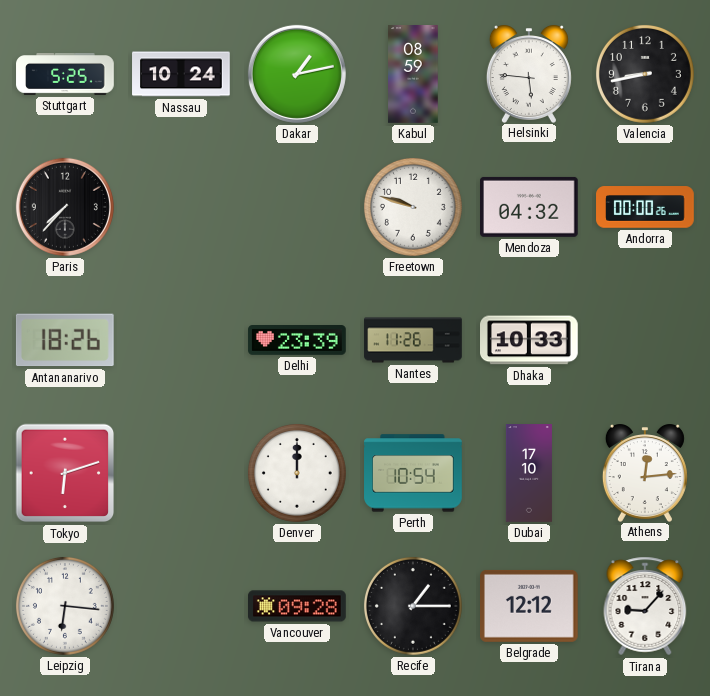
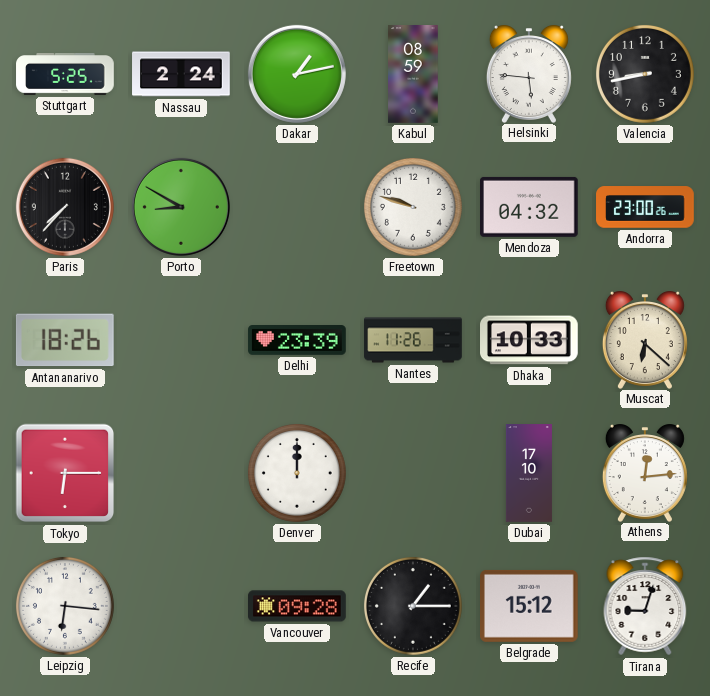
Nassau: 10:24 -> 2:24
Porto: none -> 8:50
Andorra: 00:00 -> 23:00
Muscat: none -> 6:22
Tokyo: 6:12 -> 6:15
Perth: 10:54 -> none
Belgrade: 12:12 -> 15:12
Tirana: 9:07 -> 9:03
